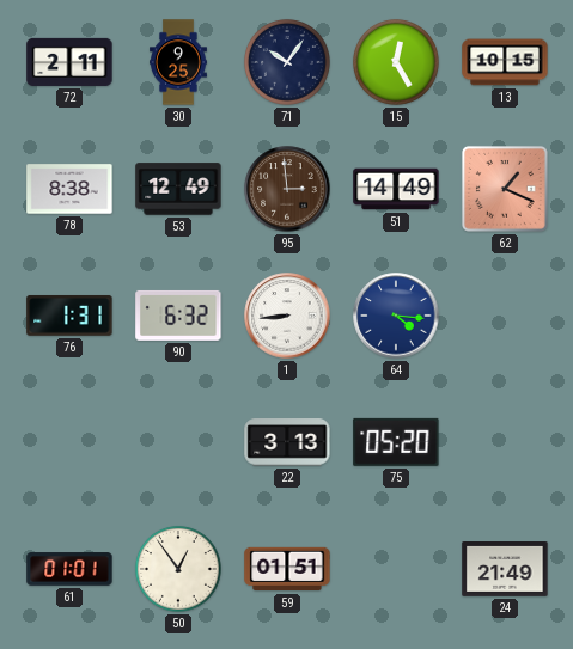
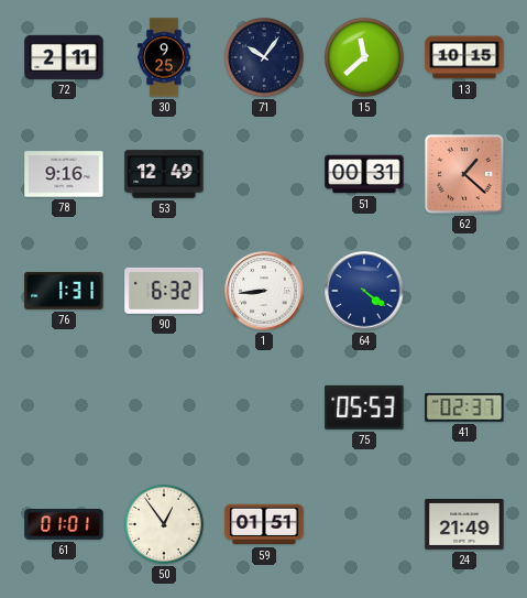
15: 12:25 -> 11:38
78: 8:38 -> 9:16
95: 2:59 -> none
51: 14:49 -> 00:31
62: 1:19 -> 1:22
64: 4:16 -> 4:21
22: 3:13 -> none
75: 05:20 -> 05:53
41: none -> 02:37
